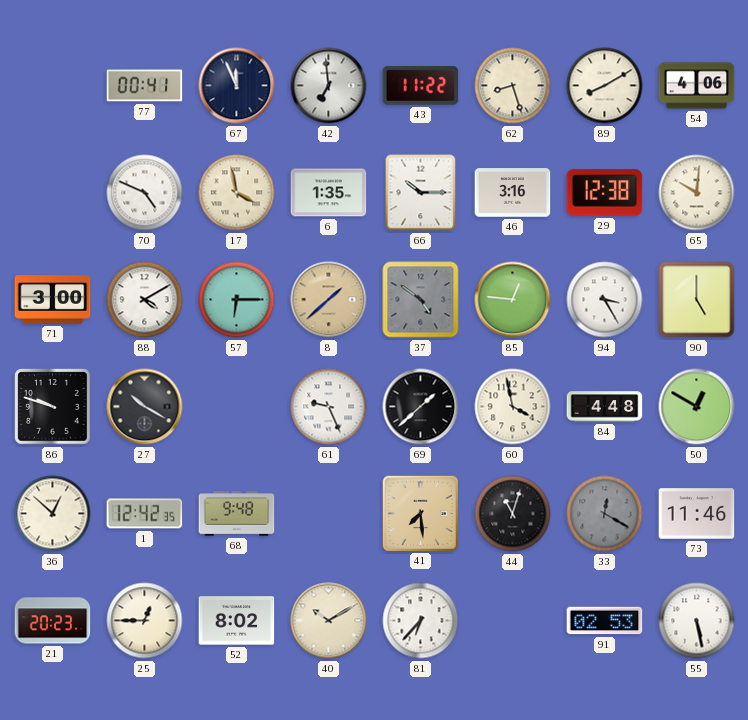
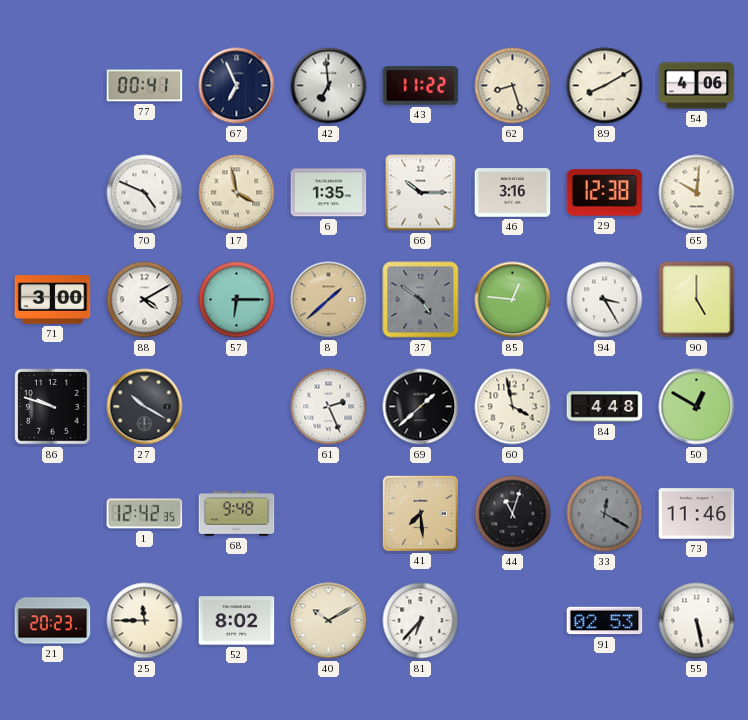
67: 11:56 -> 6:56
61: 9:26 -> 2:26
36: 12:52 -> none
25: 12:45 -> 11:45
